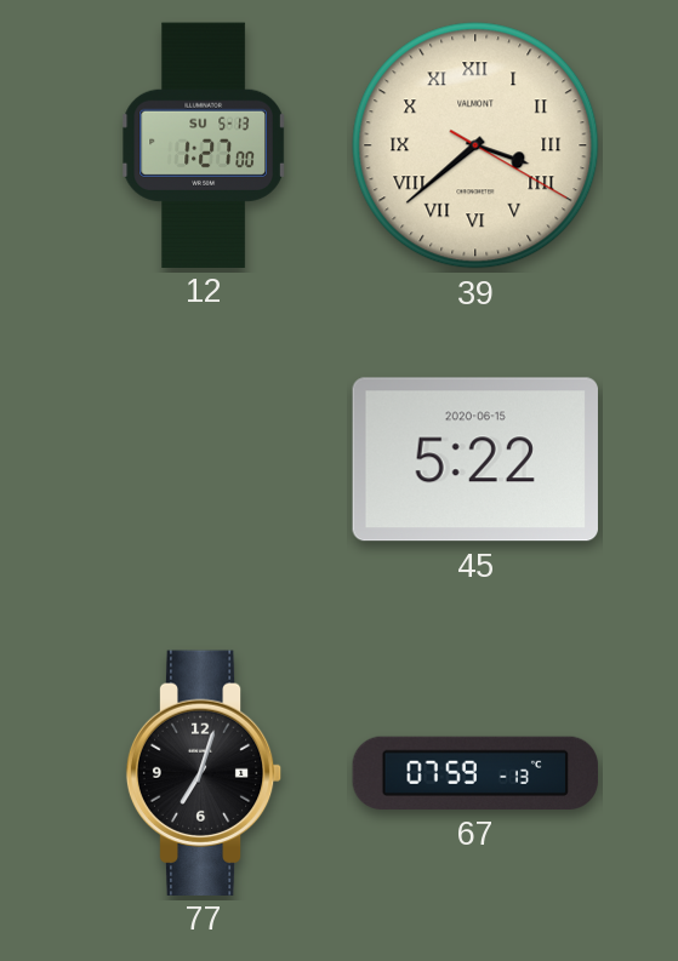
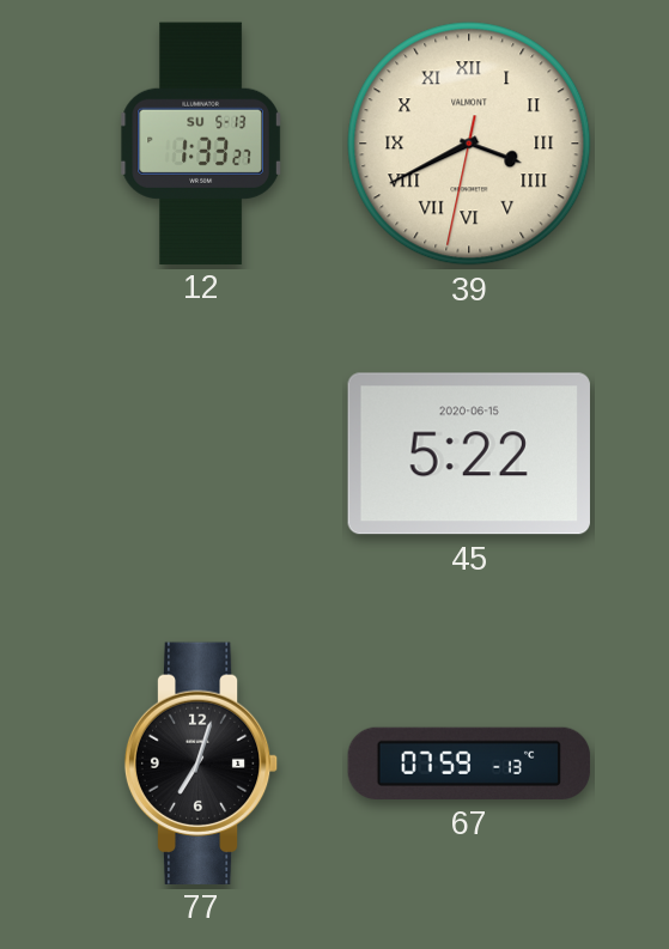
12: 1:27 -> 1:33
39: 3:38 -> 3:40
